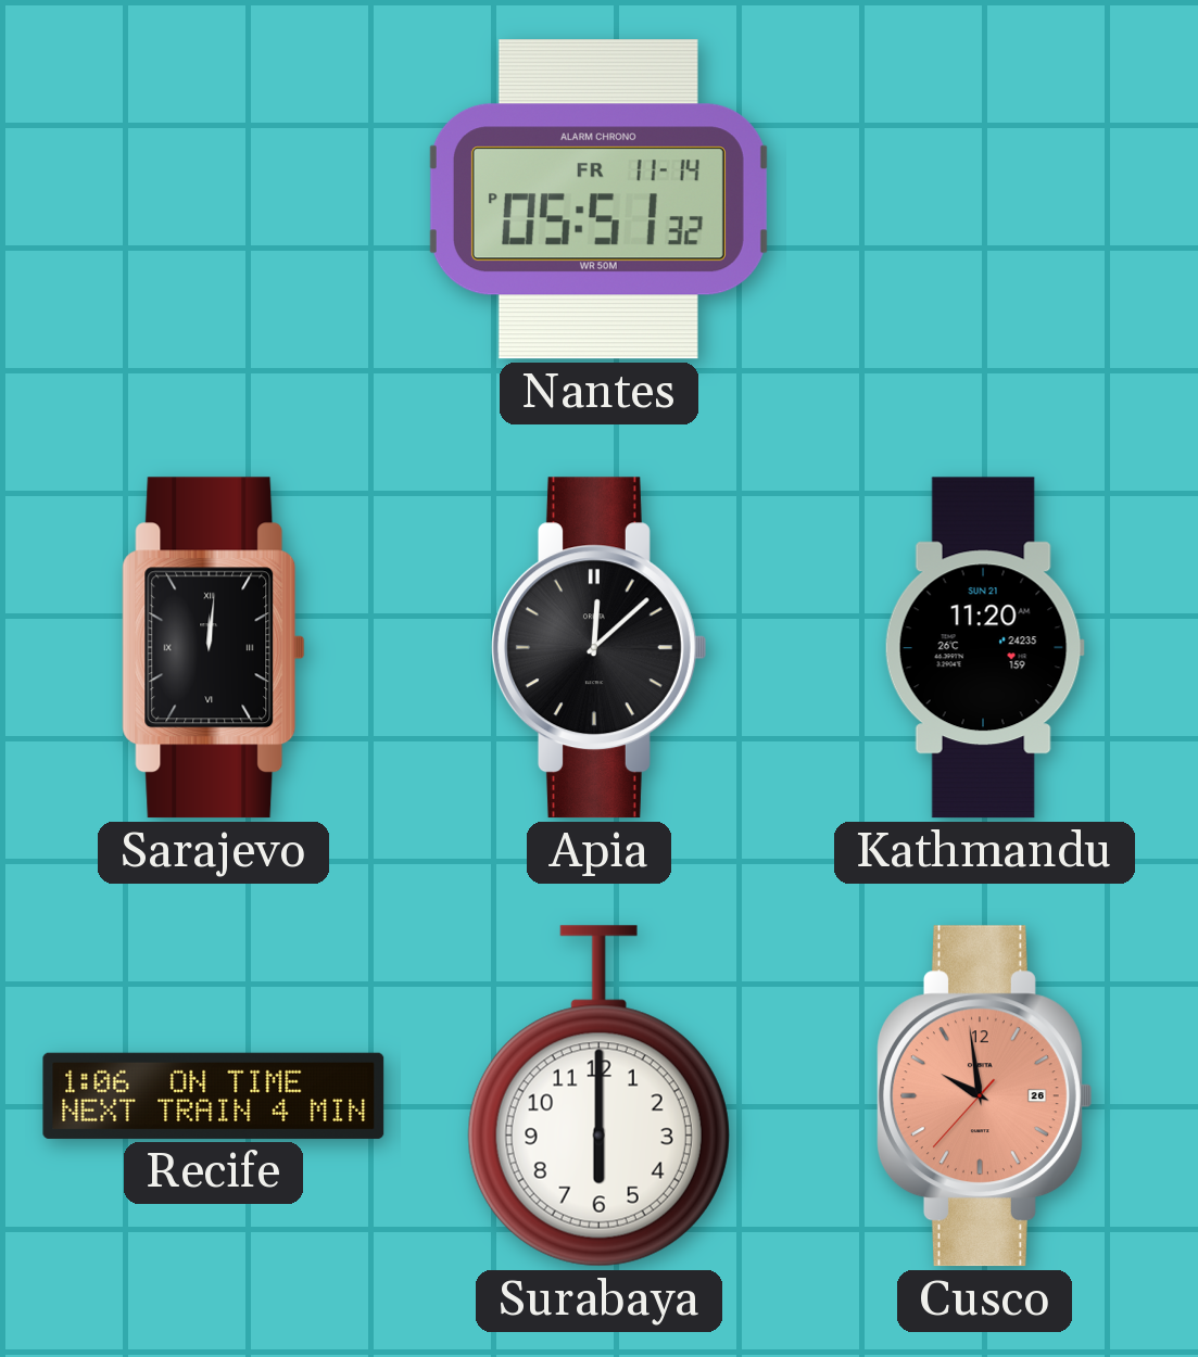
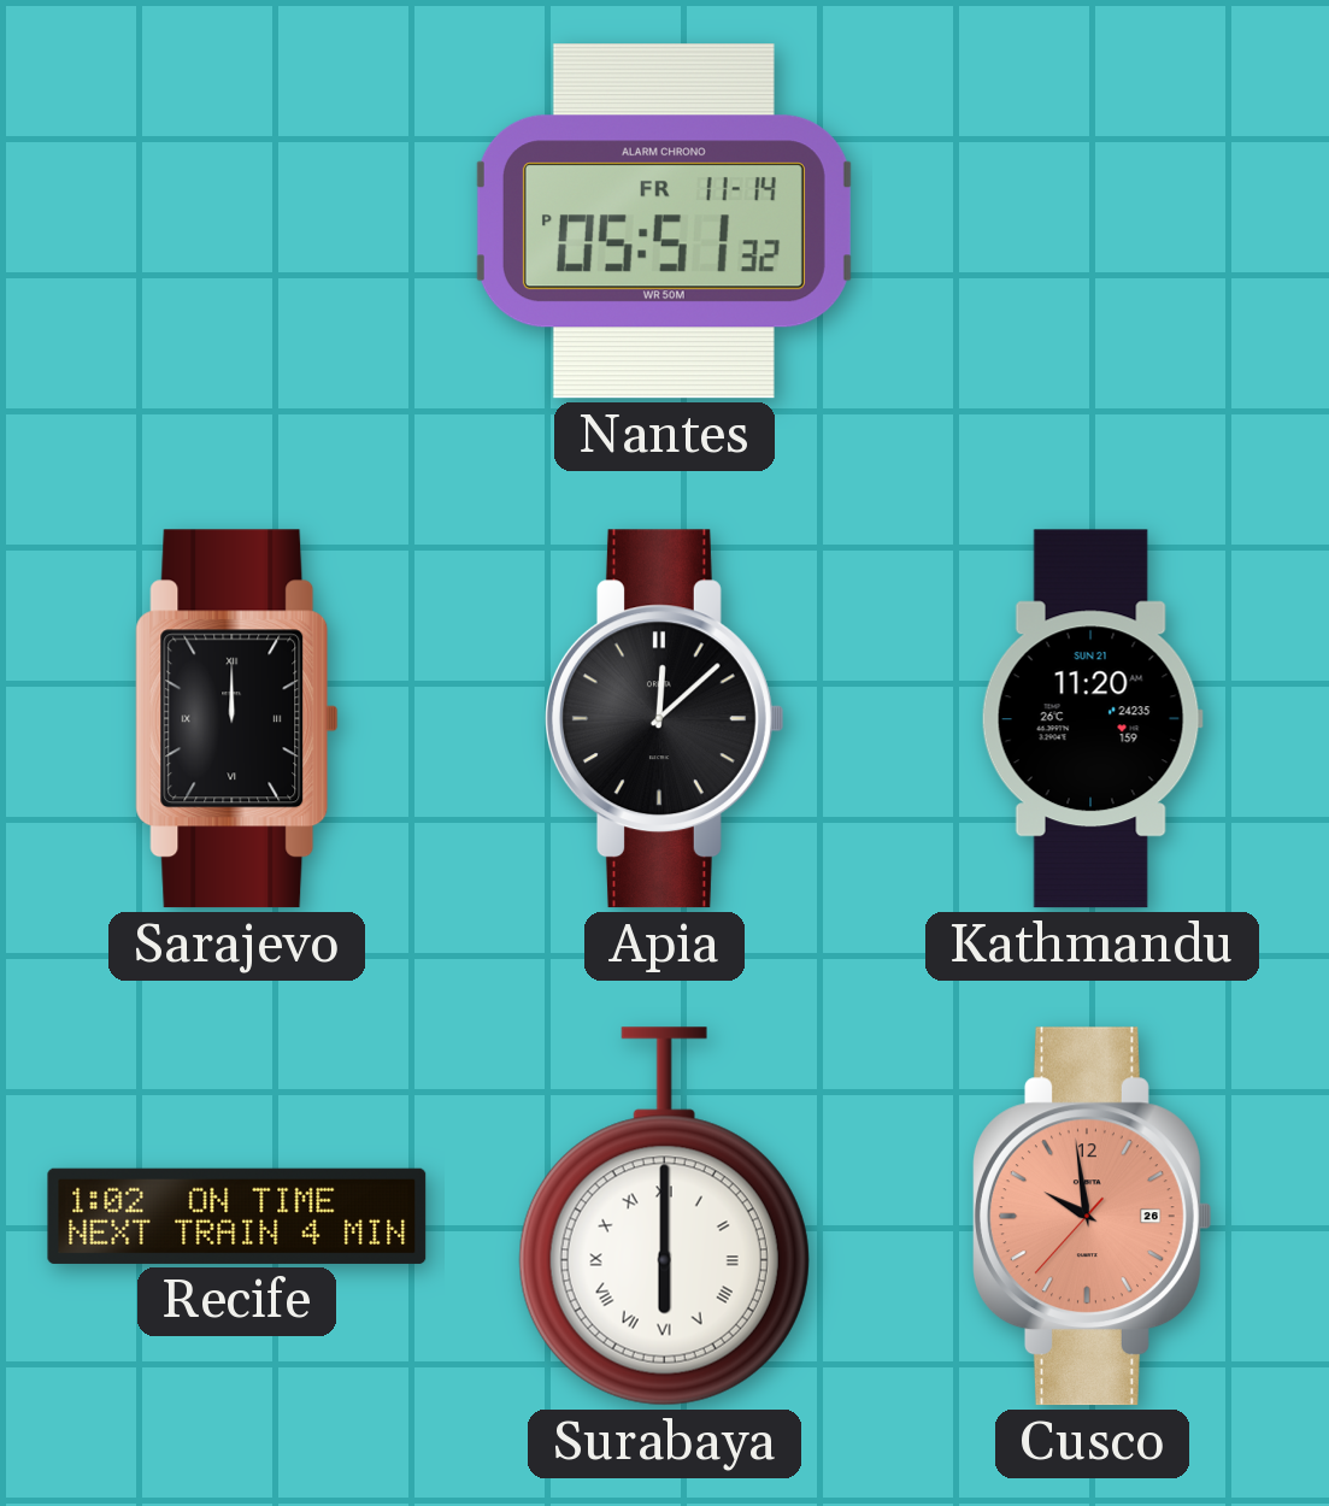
Sarajevo: 12:01 -> 12:00
Recife: 1:06 -> 1:02
Surabaya numerals: Arabic -> Roman
